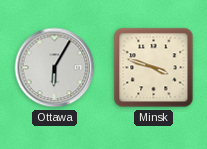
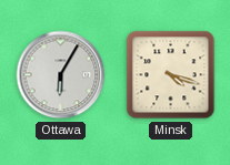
Minsk: 3:48 -> 4:18
